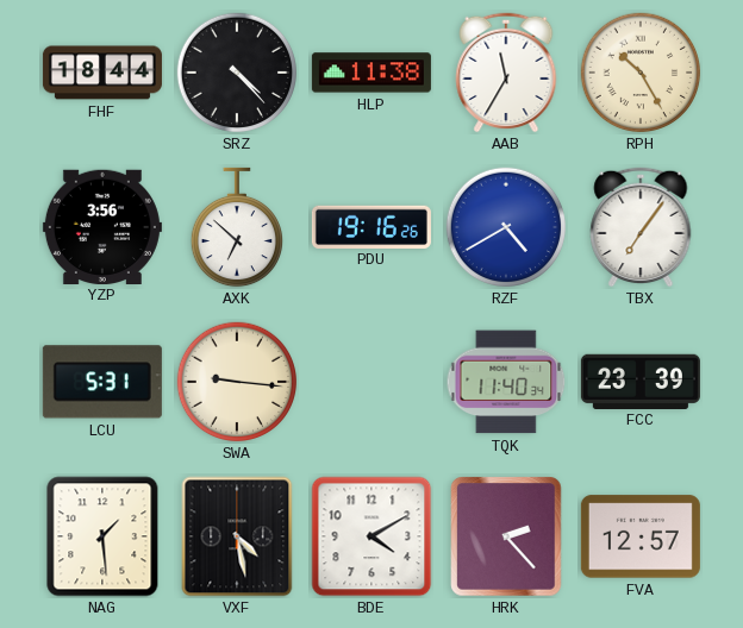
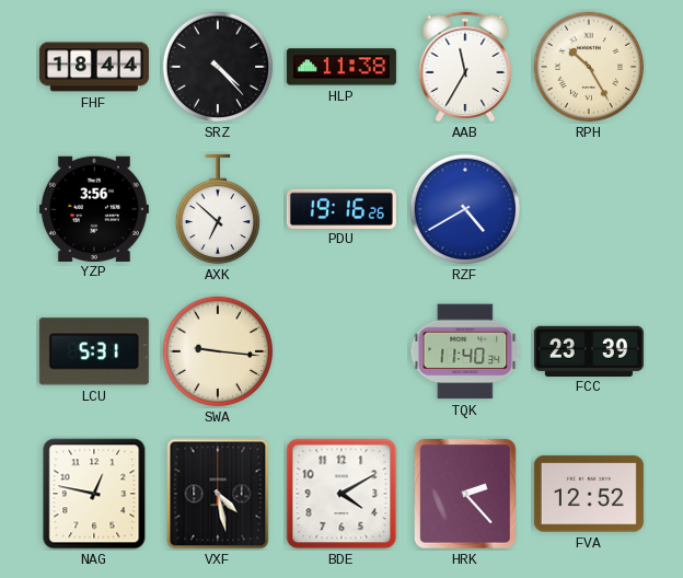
TBX: 7:06 -> none
NAG: 1:29 -> 12:47
FVA: 12:57 -> 12:52
